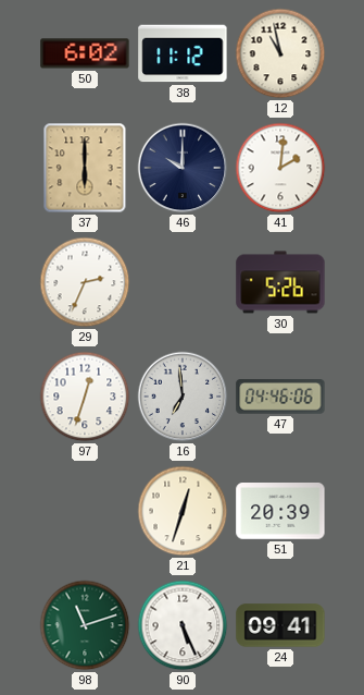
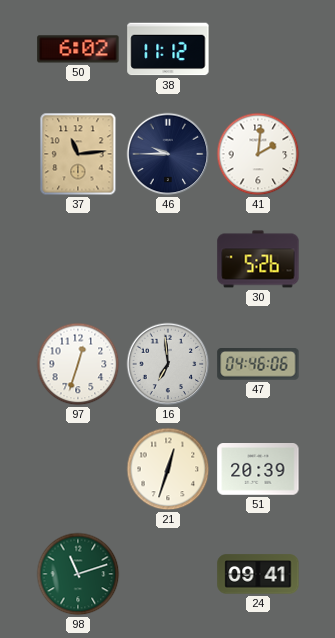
12: 10:58 -> none
37: 6:00 -> 11:14
46: 10:00 -> 9:45
29: 2:34 -> none
90: 5:26 -> none
